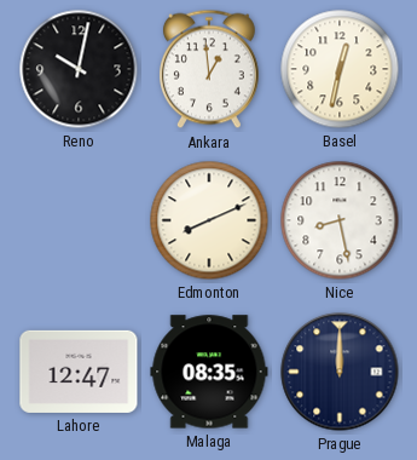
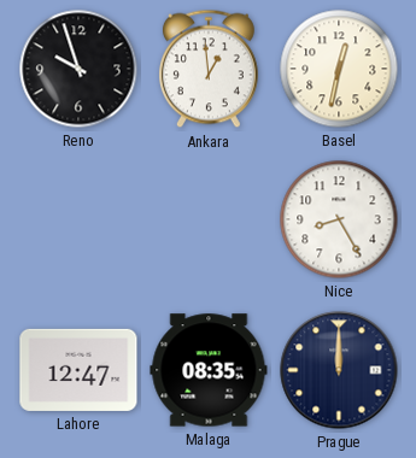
Reno: 10:02 -> 9:57
Edmonton: 8:11 -> none
Nice: 8:28 -> 8:25
